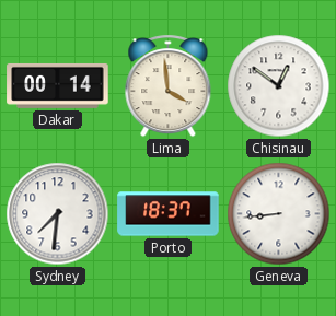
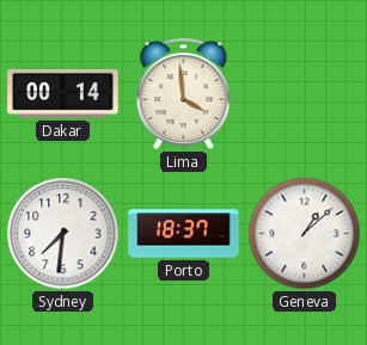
Chisinau: 12:51 -> none
Geneva: 8:44 -> 1:08
